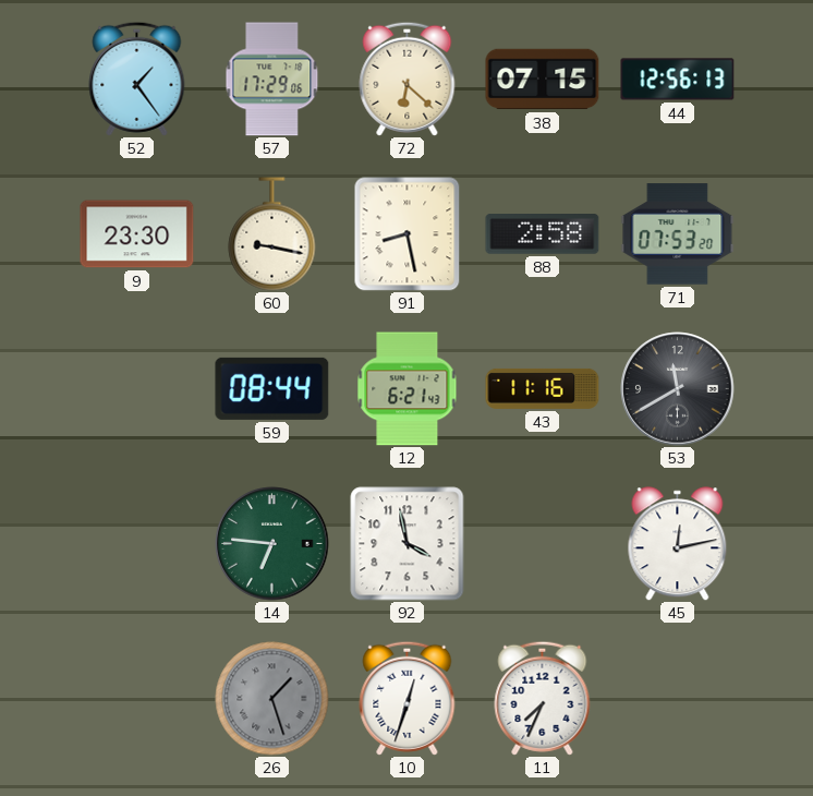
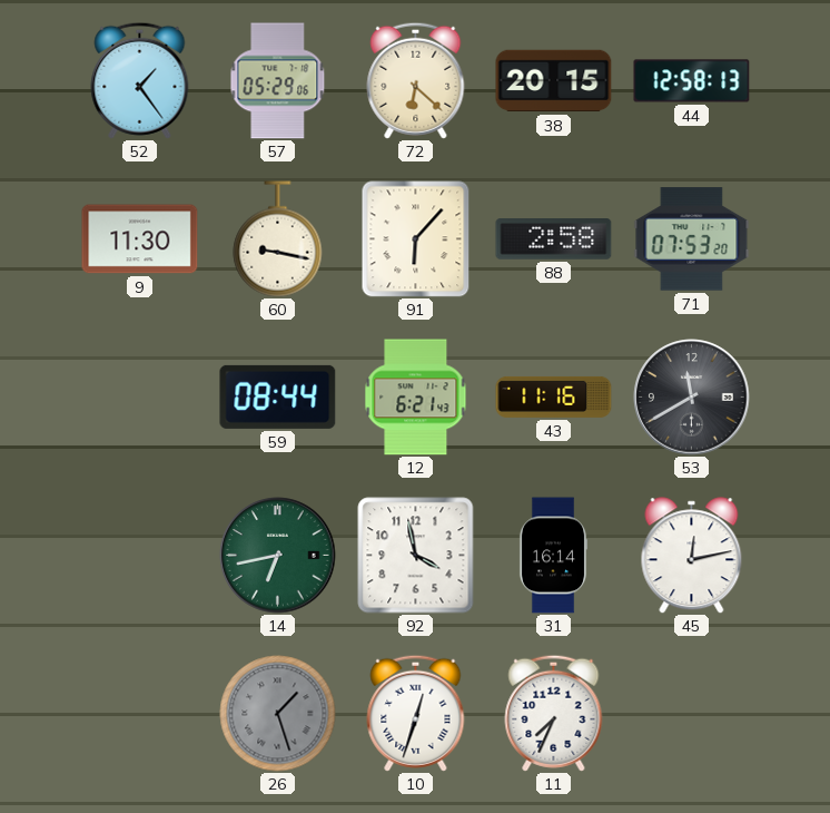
57: 17:29 -> 05:29
38: 07:15 -> 20:15
44: 12:56 -> 12:58
9: 23:30 -> 11:30
91: 8:28 -> 6:07
14: 6:46 -> 6:43
31: none -> 16:14
